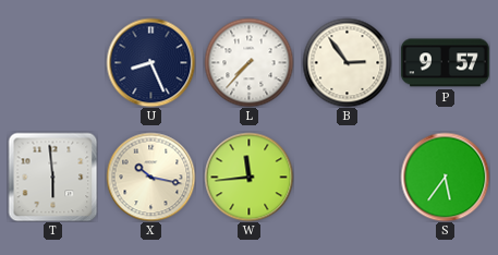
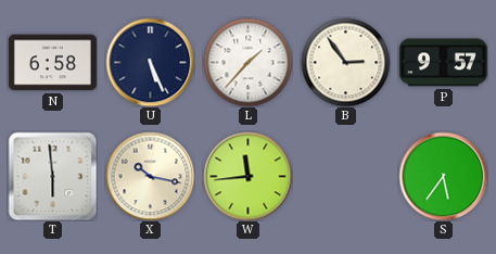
N: none -> 6:58
U: 8:26 -> 5:26
L: 7:37 -> 1:37
